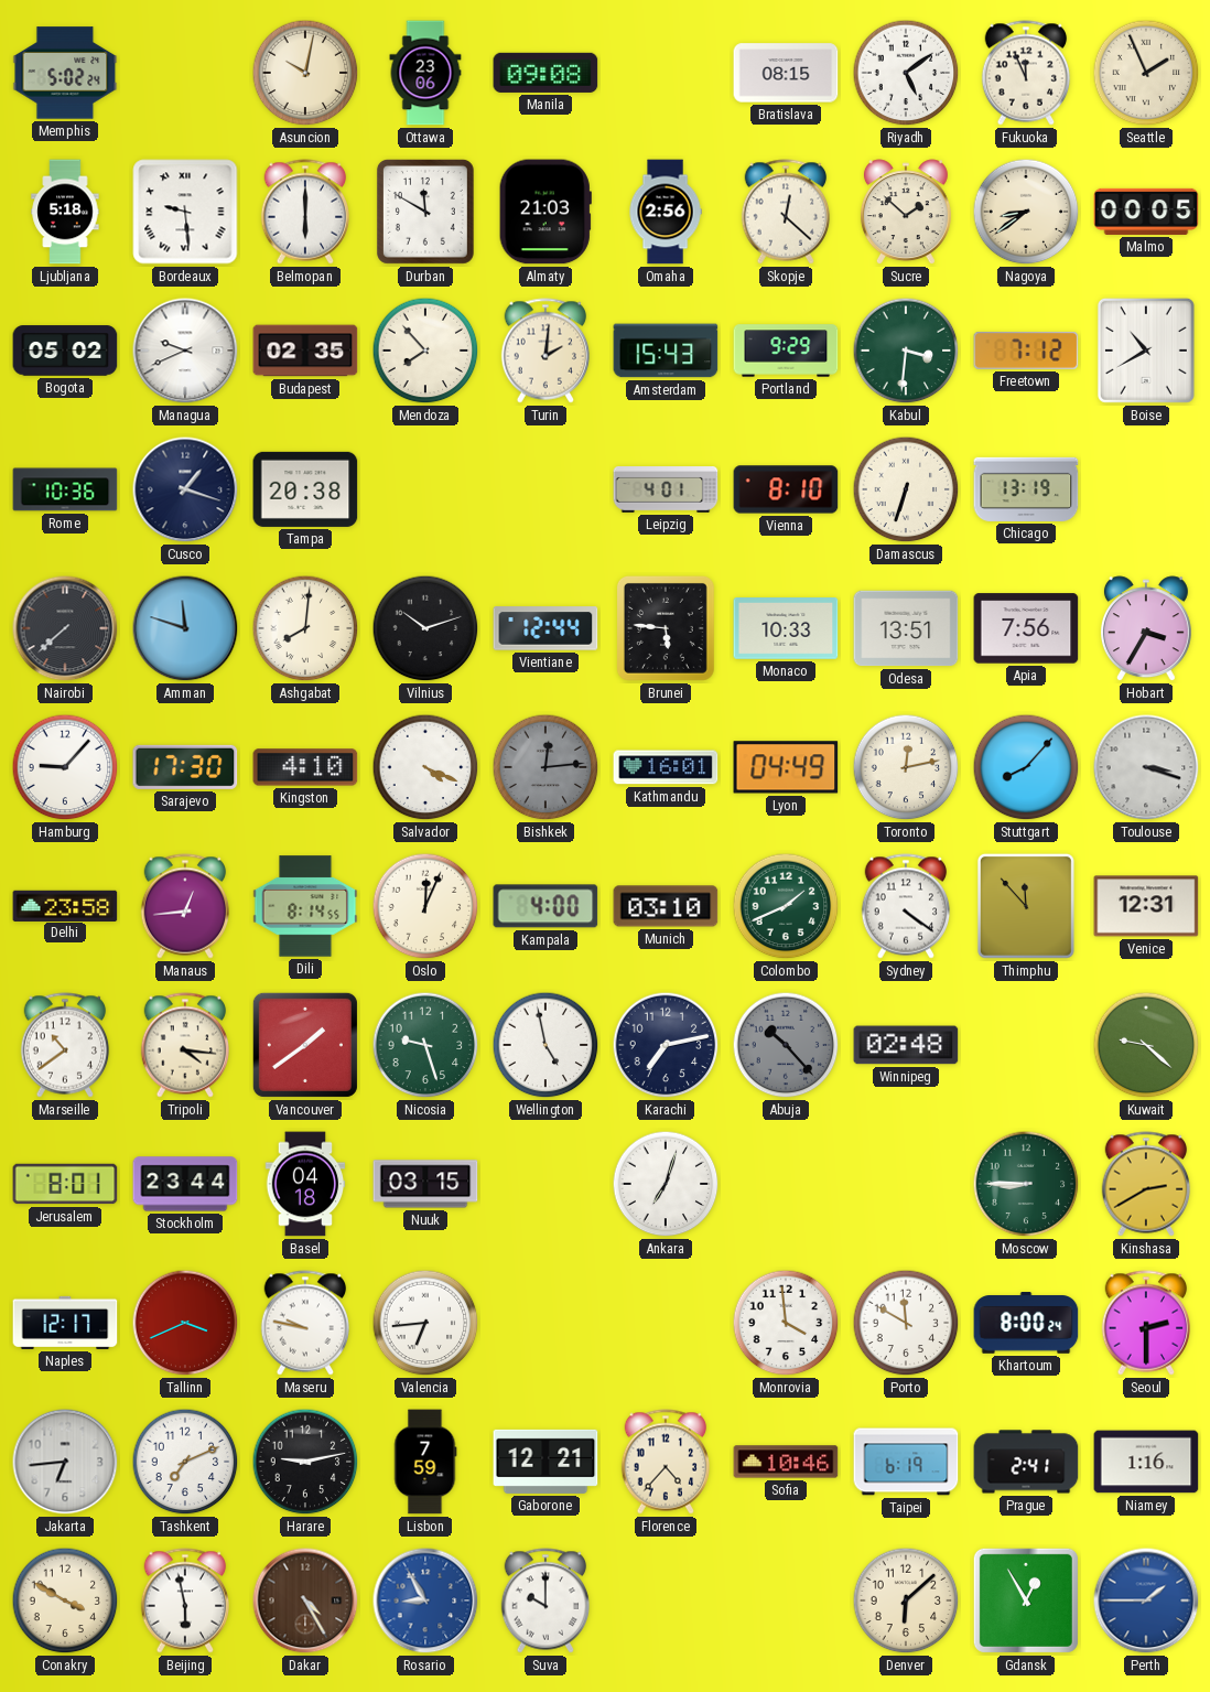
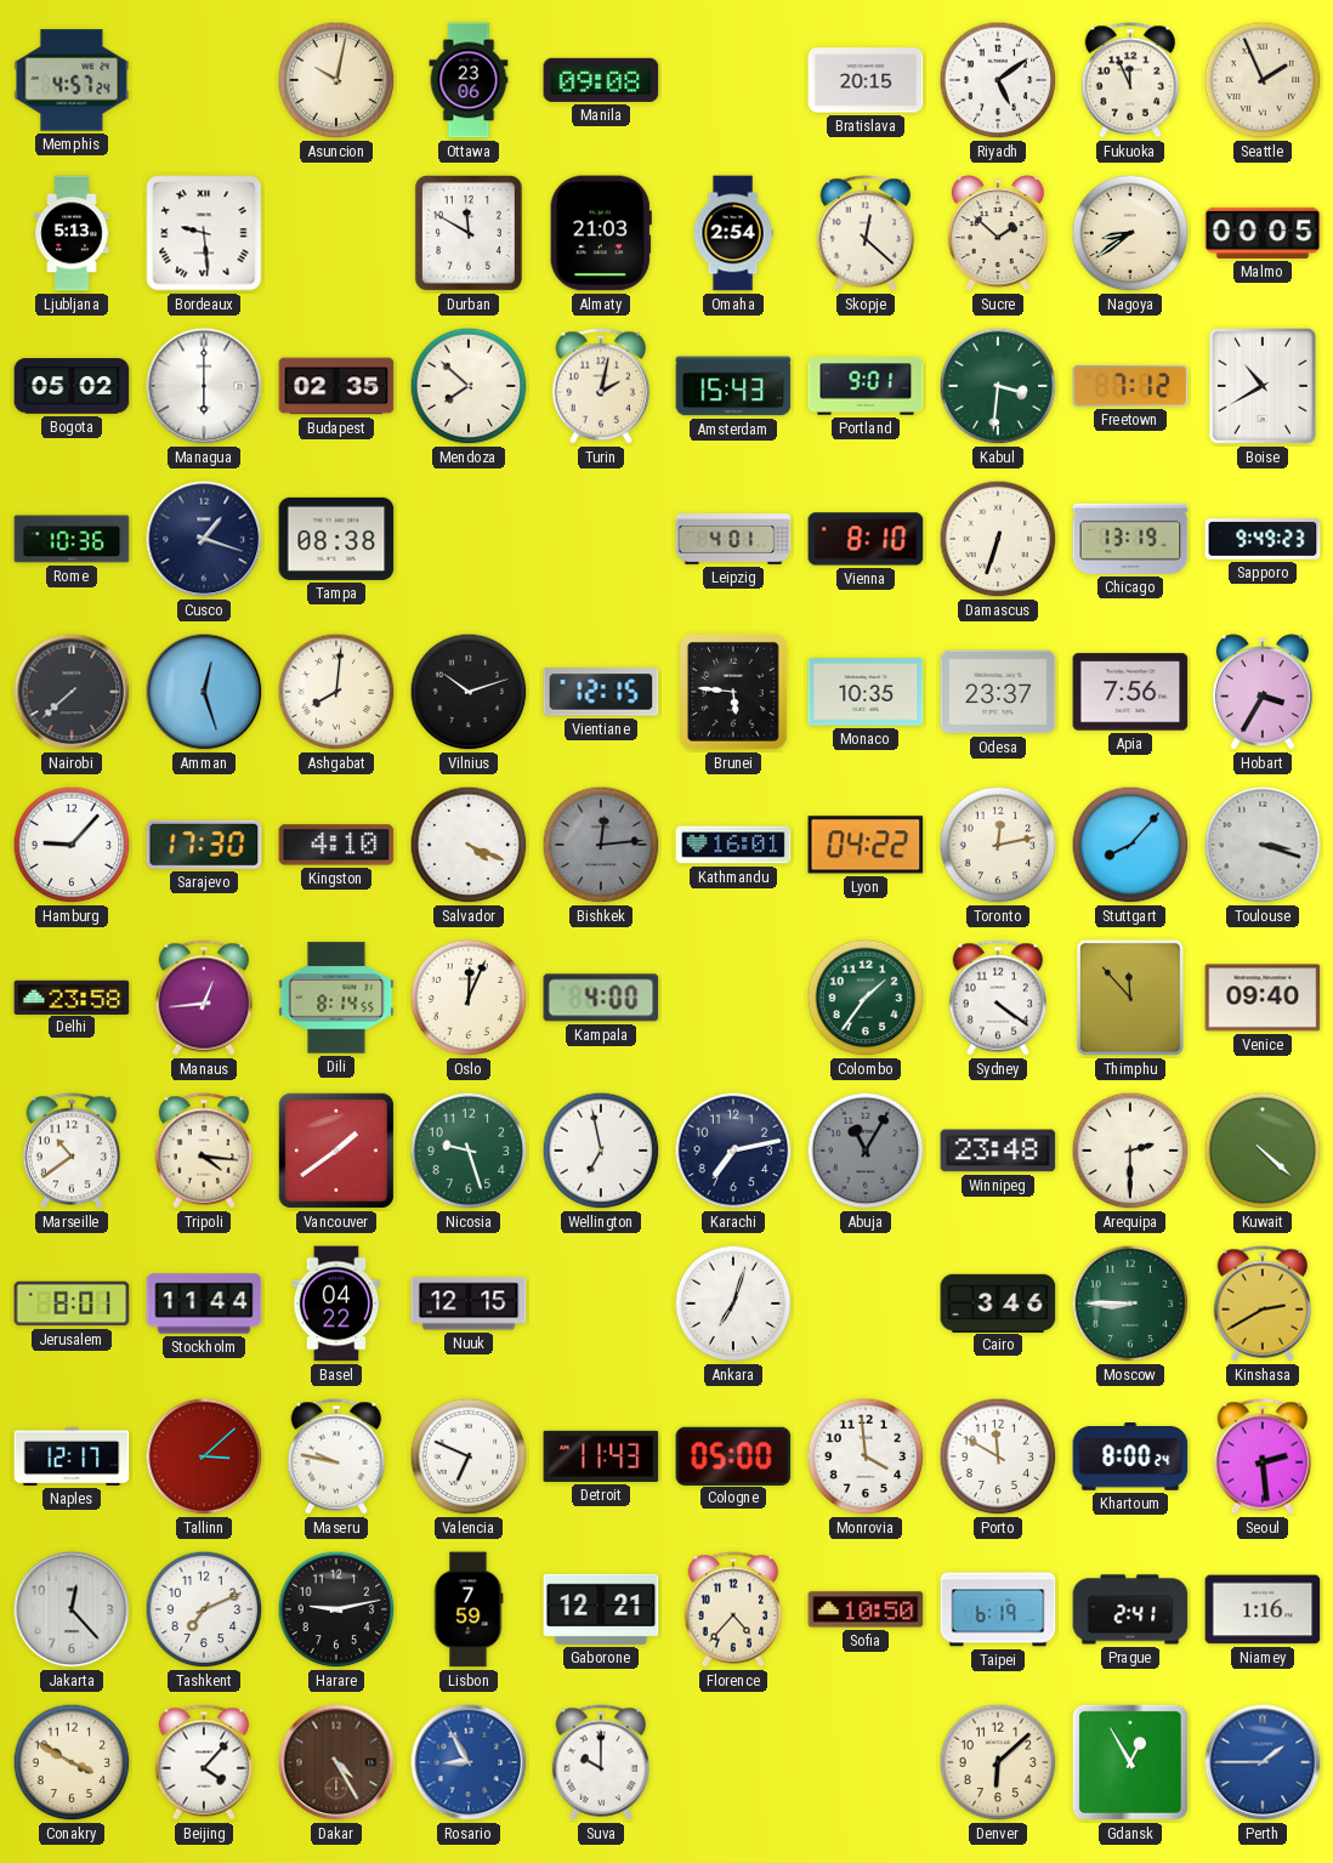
Memphis: 5:02 -> 4:57
Bratislava: 08:15 -> 20:15
Ljubljana: 5:18 -> 5:13
Belmopan: 6:00 -> none
Omaha: 2:56 -> 2:54
Managua: 9:41 -> 6:00
Mendoza: 7:53 -> 7:52
Turin: 2:01 -> 2:02
Portland: 9:29 -> 9:01
Tampa: 20:38 -> 08:38
Sapporo: none -> 9:49
Amman: 11:48 -> 12:27
Vientiane: 12:44 -> 12:15
Monaco: 10:33 -> 10:35
Odesa: 13:51 -> 23:37
Lyon: 04:49 -> 04:22
Munich: 03:10 -> none
Colombo: 1:41 -> 1:36
Venice: 12:31 -> 09:40
Wellington: 4:58 -> 6:58
Abuja: 10:23 -> 11:05
Winnipeg: 02:48 -> 23:48
Arequipa: none -> 2:30
Kuwait: 9:22 -> 4:22
Stockholm: 23:44 -> 11:44
Basel: 04:18 -> 04:22
Nuuk: 03:15 -> 12:15
Cairo: none -> 3:46
Tallinn: 3:41 -> 3:08
Valencia: 6:44 -> 6:49
Detroit: none -> 11:43
Cologne: none -> 05:00
Seoul: 2:30 -> 2:29
Jakarta: 6:44 -> 12:23
Sofia: 10:46 -> 10:50
Beijing: 5:58 -> 4:07
